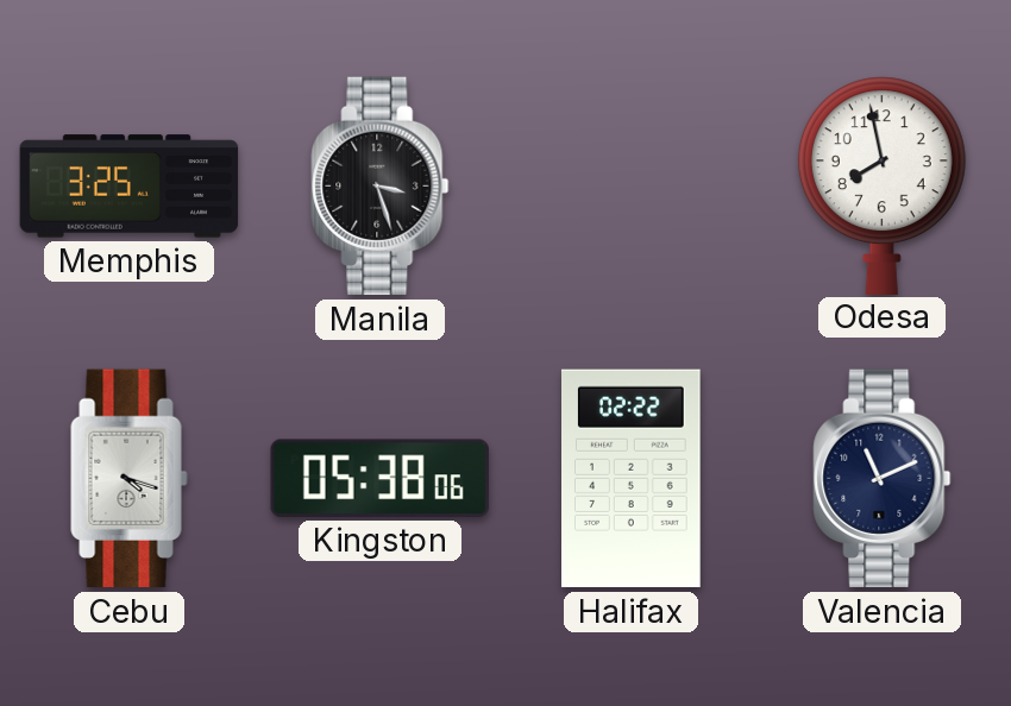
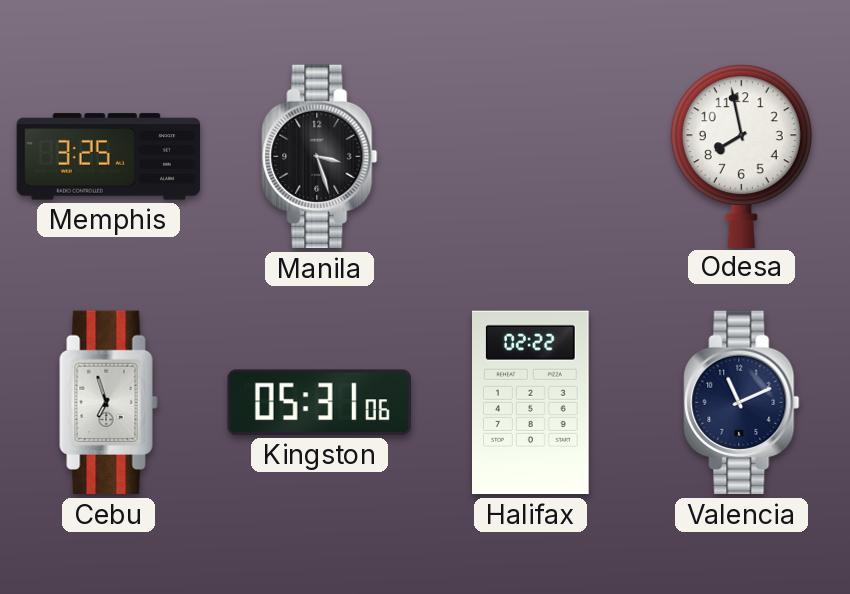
Cebu: 4:18 -> 6:57
Kingston: 05:38 -> 05:31
